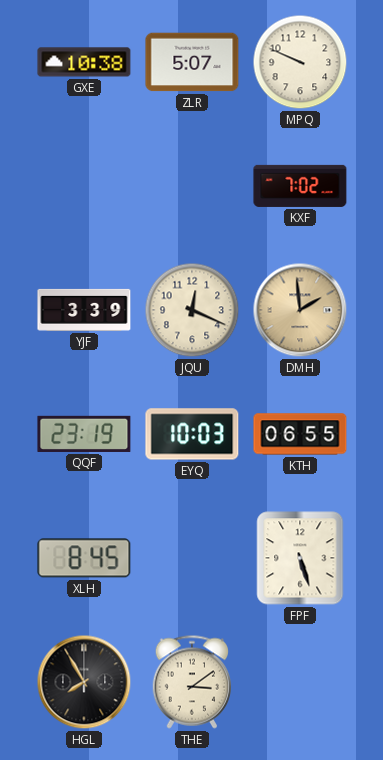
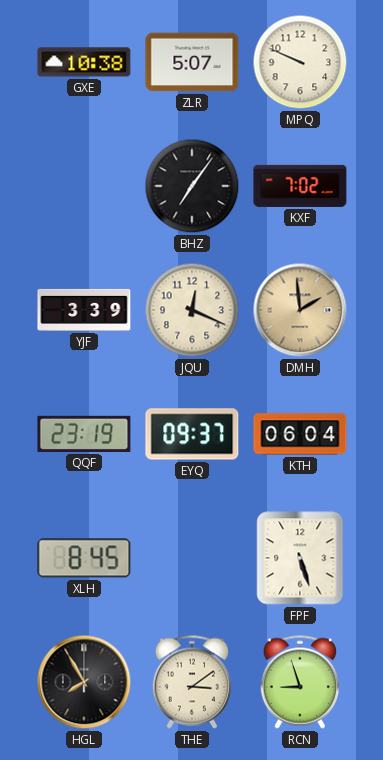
BHZ: none -> 7:06
EYQ: 10:03 -> 09:37
KTH: 06:55 -> 06:04
RCN: none -> 8:57
